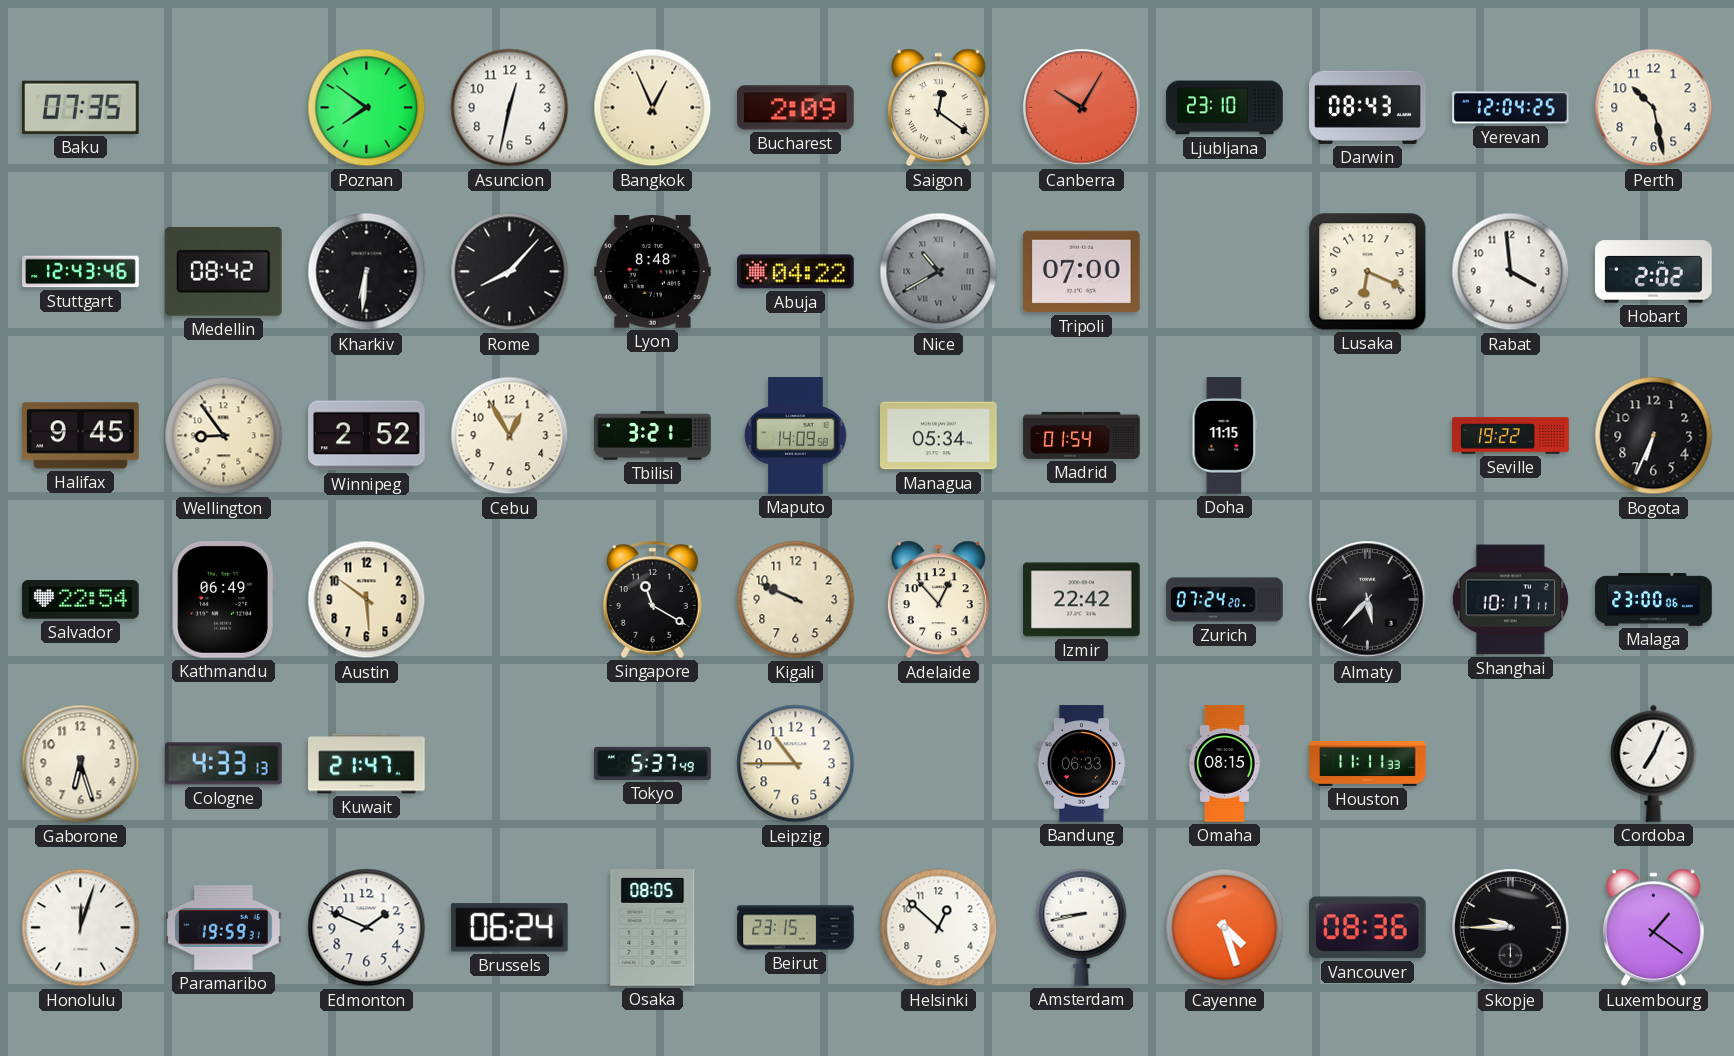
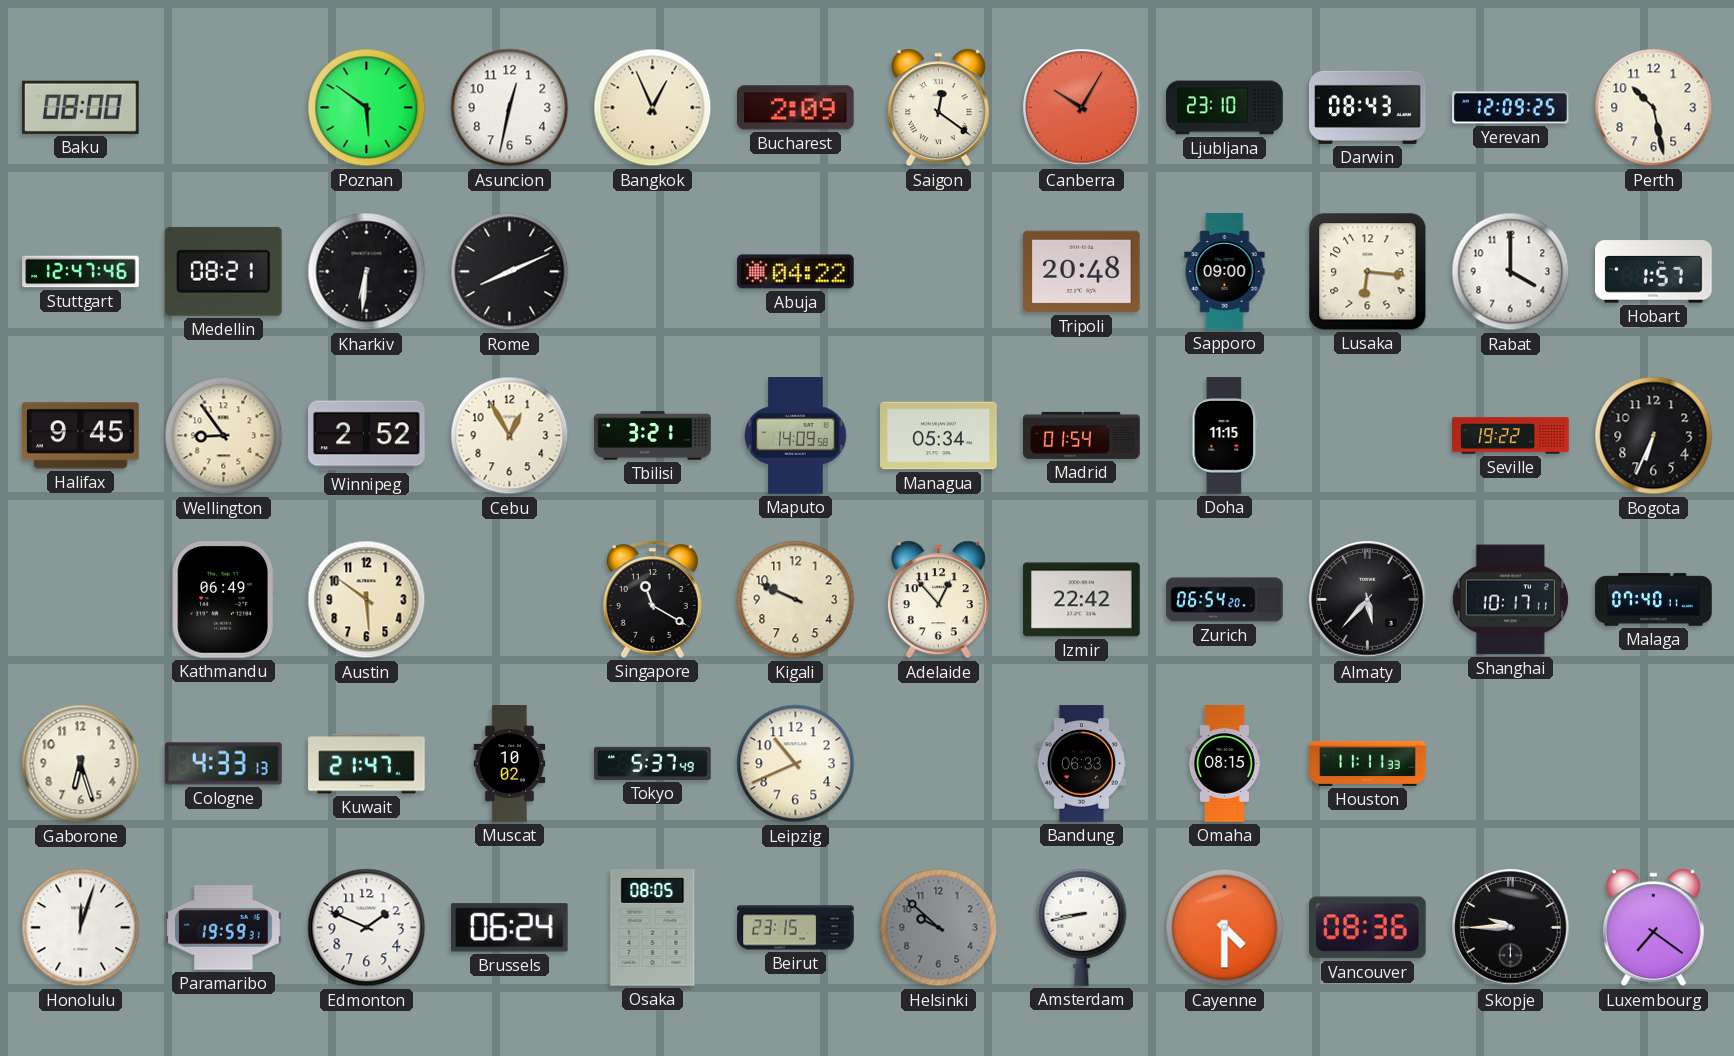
Baku: 07:35 -> 08:00
Poznan: 7:51 -> 5:51
Yerevan: 12:04 -> 12:09
Stuttgart: 12:43 -> 12:47
Medellin: 08:42 -> 08:21
Rome: 8:07 -> 8:11
Lyon: 8:48 -> none
Nice: 10:40 -> none
Tripoli: 07:00 -> 20:48
Sapporo: none -> 09:00
Lusaka: 6:19 -> 6:16
Rabat: 3:59 -> 4:00
Hobart: 2:02 -> 1:57
Salvador: 22:54 -> none
Zurich: 07:24 -> 06:54
Malaga: 23:00 -> 07:40
Muscat: none -> 10:02
Leipzig: 10:45 -> 10:41
Cordoba: 7:04 -> none
Helsinki: 12:52 -> 9:52
Helsinki dial: white -> grey
Cayenne: 4:27 -> 4:30
Luxembourg: 1:21 -> 7:21
